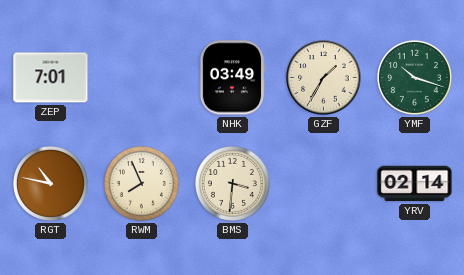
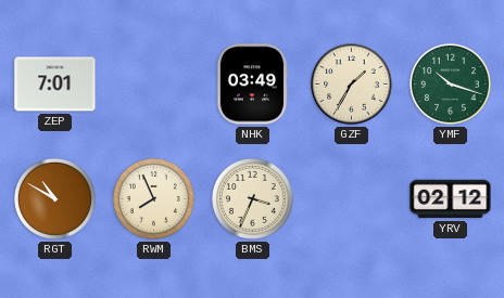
RGT: 10:47 -> 10:50
BMS: 3:31 -> 3:34
YRV: 02:14 -> 02:12
